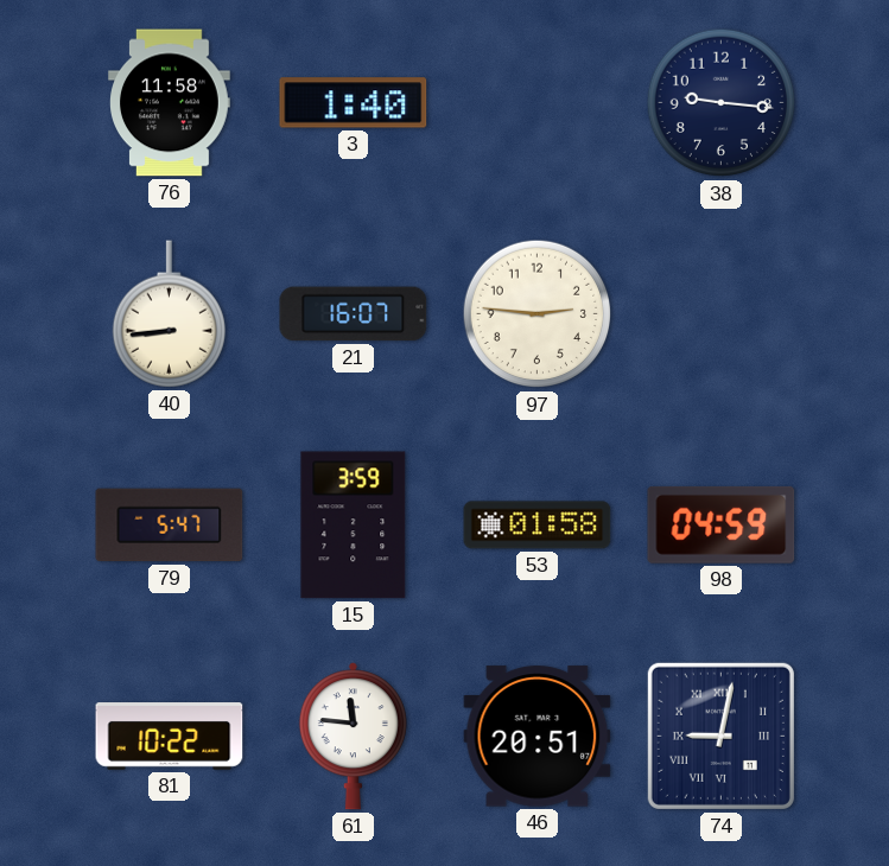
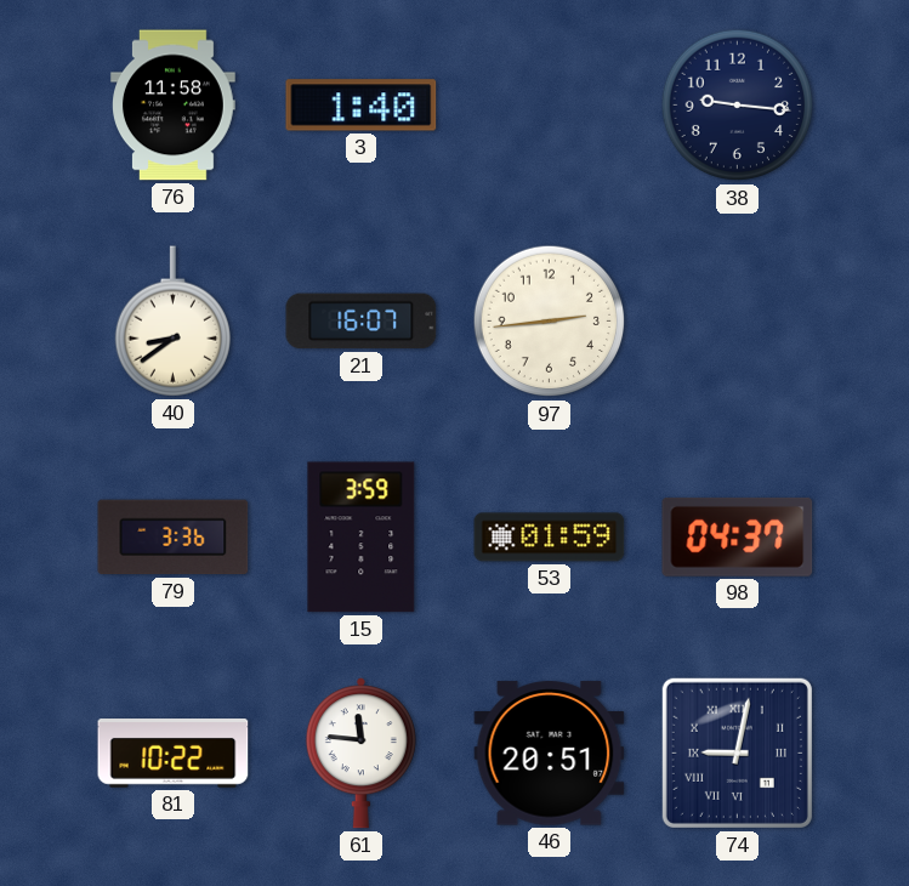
40: 8:44 -> 8:39
97: 2:46 -> 2:44
79: 5:47 -> 3:36
53: 01:58 -> 01:59
98: 04:59 -> 04:37
